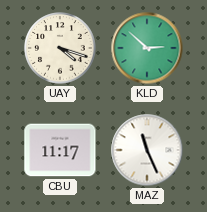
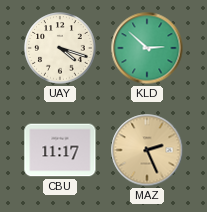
MAZ: 11:26 -> 2:26
MAZ dial: white -> champagne
